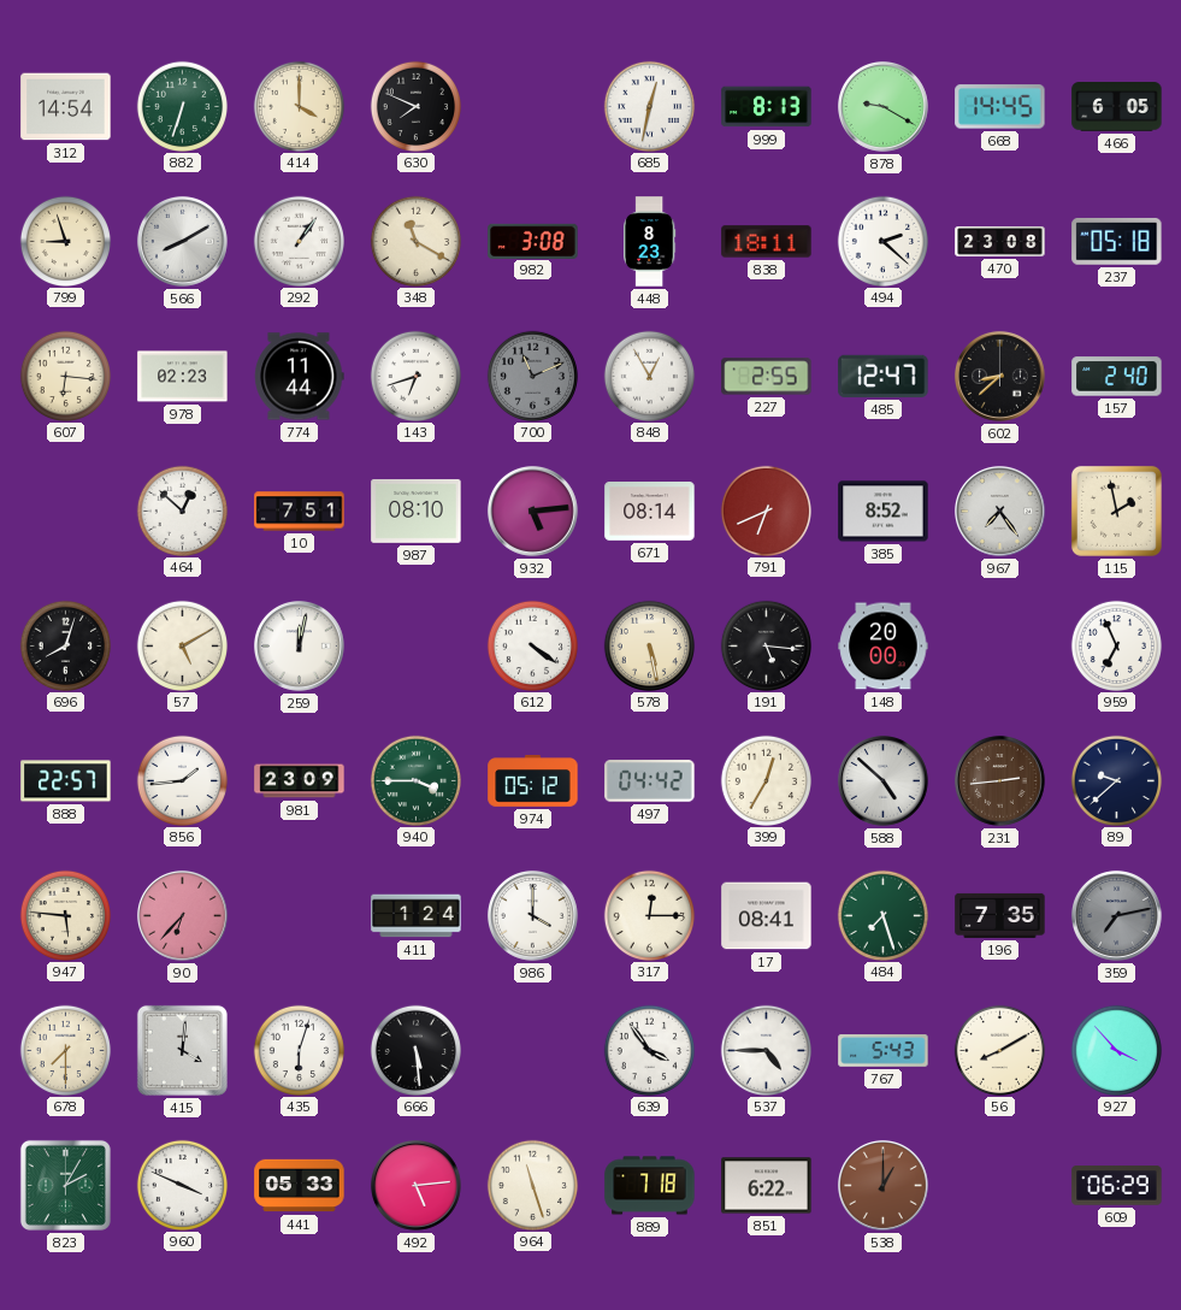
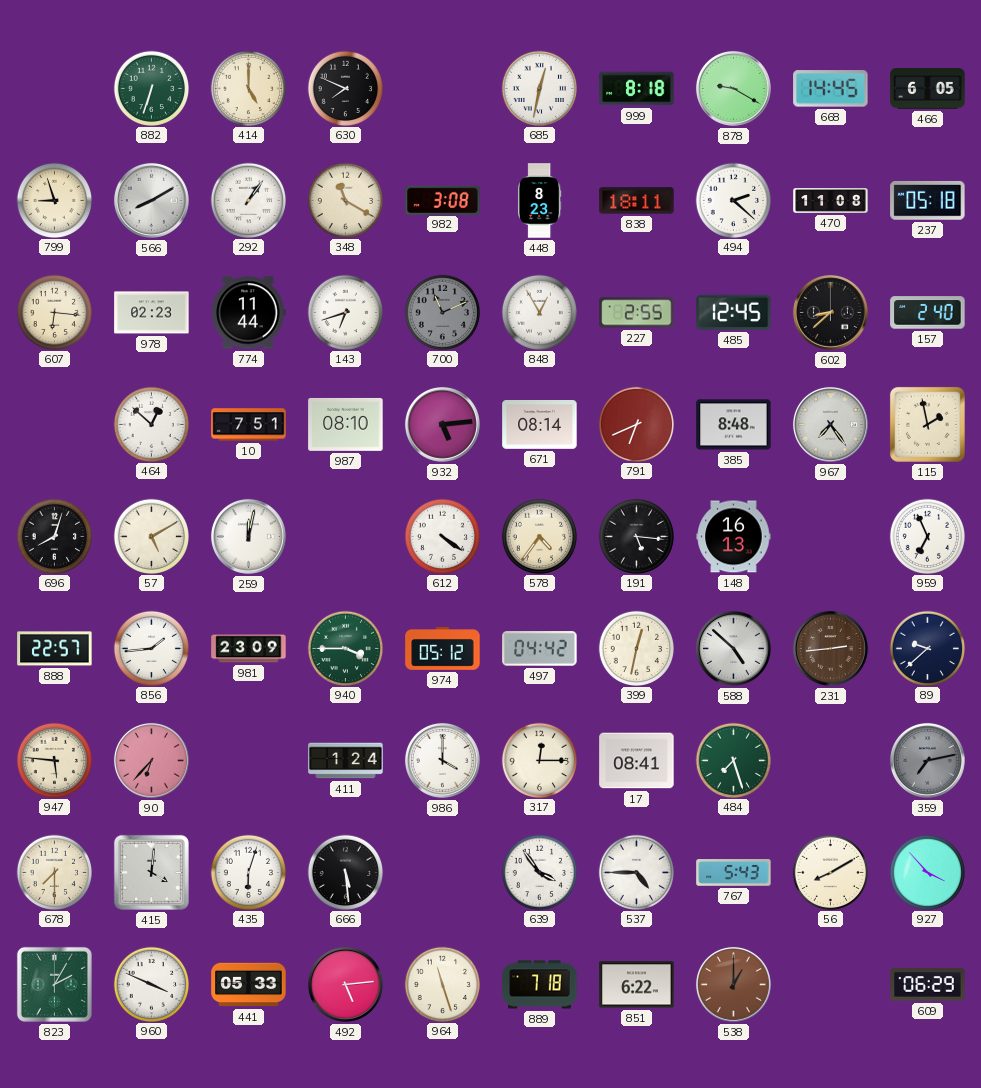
312: 14:54 -> none
414: 4:00 -> 5:00
999: 8:13 -> 8:18
470: 23:08 -> 11:08
485: 12:47 -> 12:45
385: 8:52 -> 8:48
578: 5:28 -> 4:36
148: 20:00 -> 16:13
399: 12:35 -> 12:32
196: 7:35 -> none
